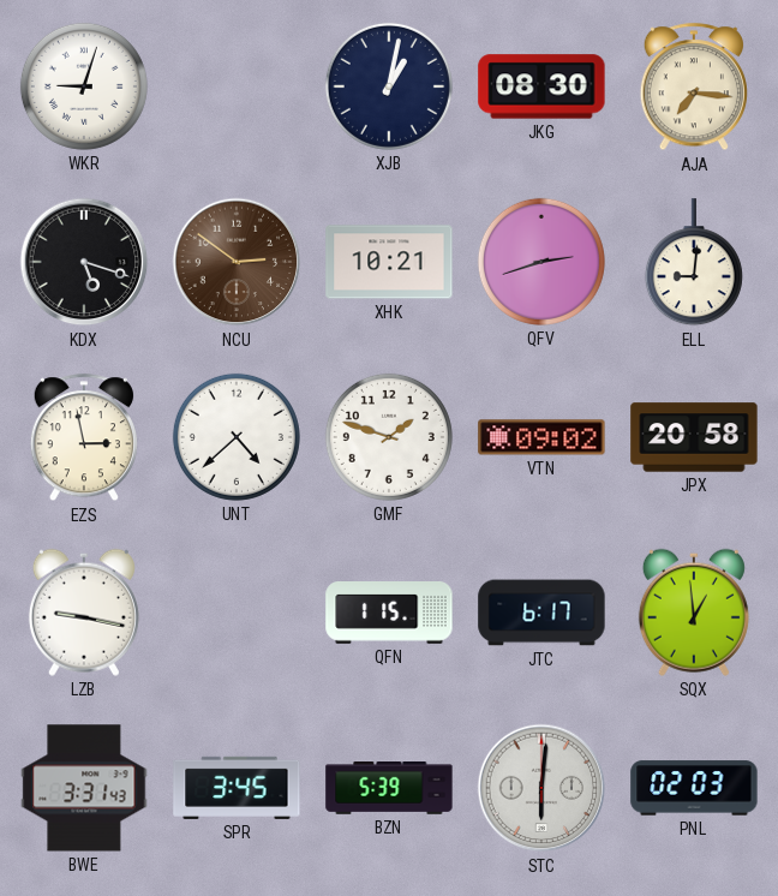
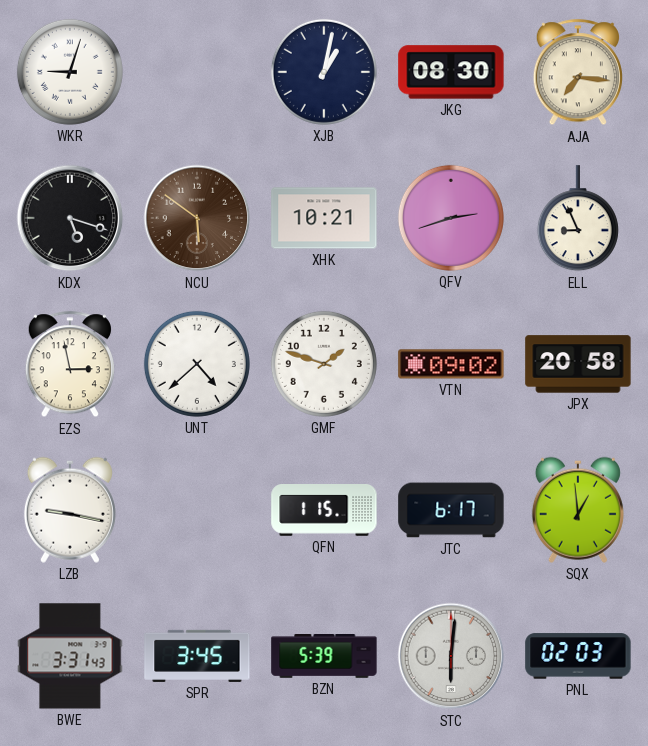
NCU: 2:51 -> 5:51
ELL: 9:01 -> 8:56
